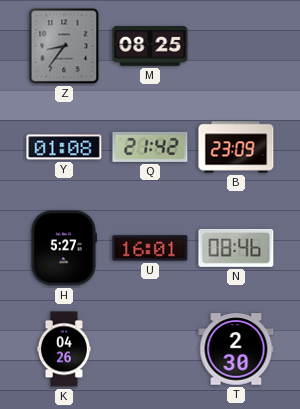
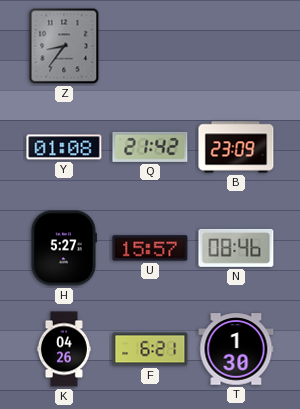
M: 08:25 -> none
U: 16:01 -> 15:57
F: none -> 6:21
T: 2:30 -> 1:30
